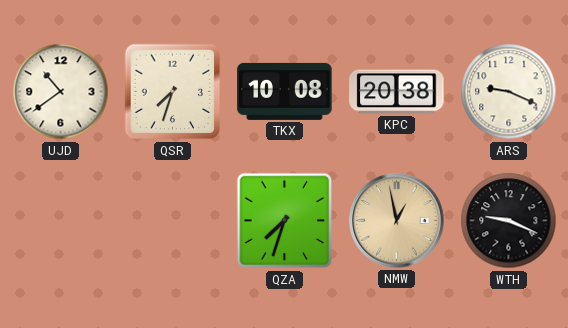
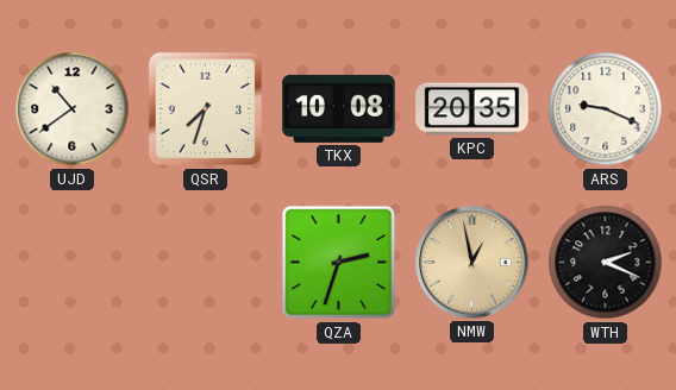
KPC: 20:38 -> 20:35
QZA: 7:33 -> 2:33
WTH: 9:19 -> 2:19
